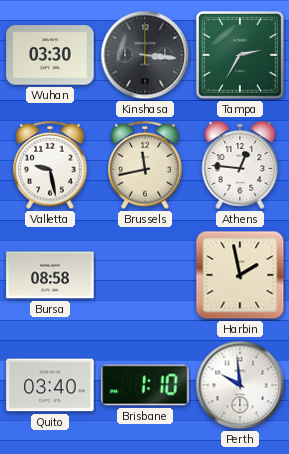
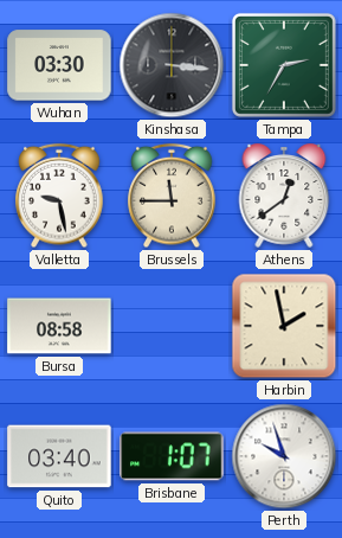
Brussels: 11:43 -> 11:45
Athens: 12:46 -> 12:39
Brisbane: 1:10 -> 1:07
Perth: 9:59 -> 9:57
